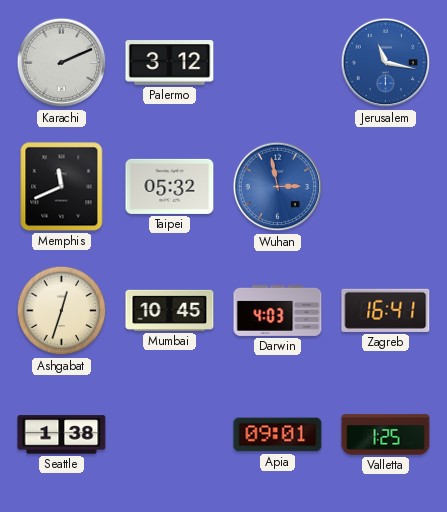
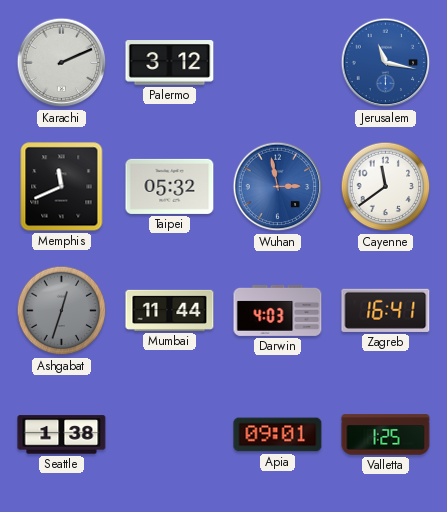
Cayenne: none -> 11:39
Ashgabat dial: cream -> grey
Mumbai: 10:45 -> 11:44
